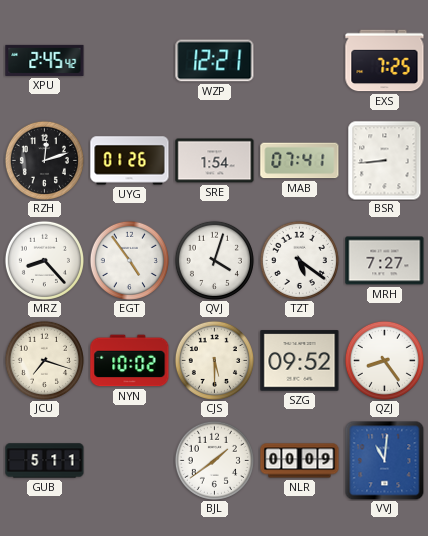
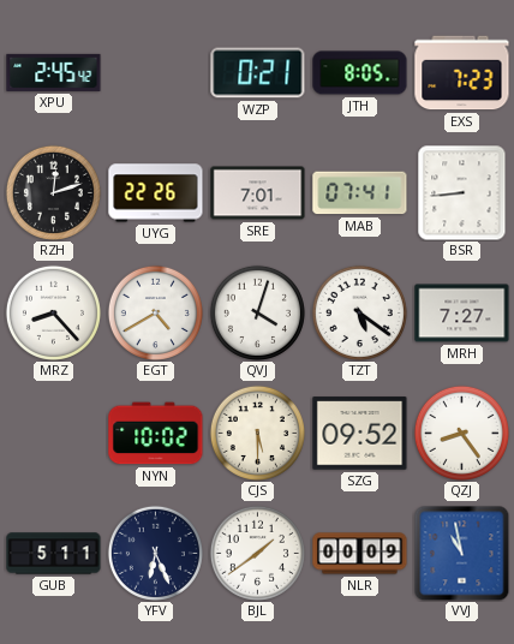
WZP: 12:21 -> 0:21
JTH: none -> 8:05
EXS: 7:25 -> 7:23
UYG: 01:26 -> 22:26
SRE: 1:54 -> 7:01
EGT: 4:54 -> 4:40
JCU: 7:18 -> none
YFV: none -> 6:26
VVJ: 11:01 -> 10:58
